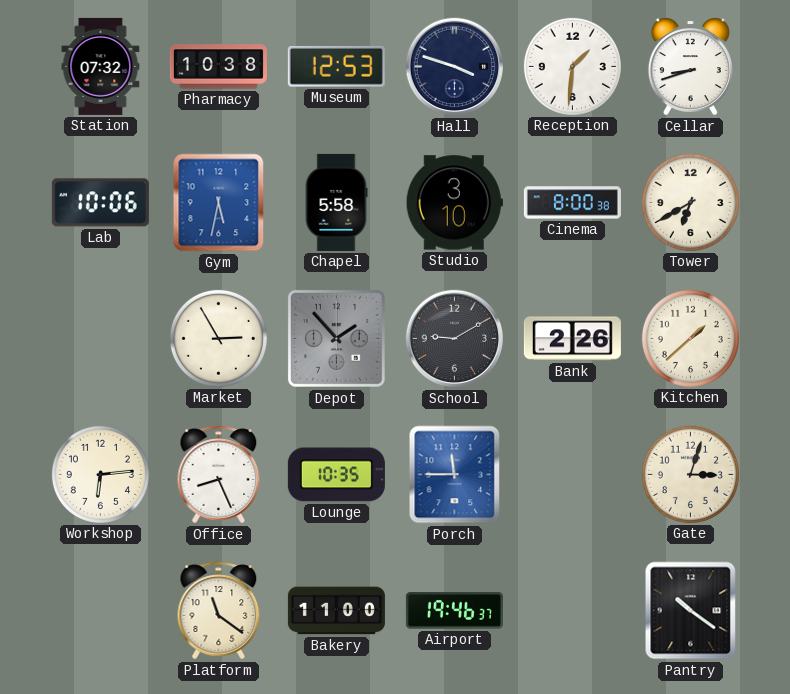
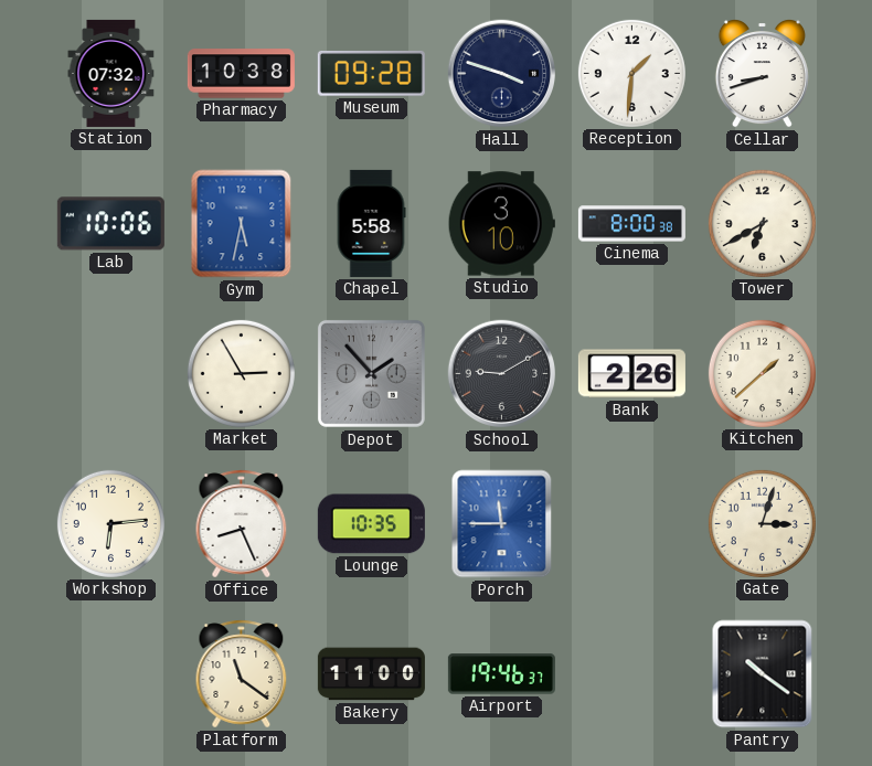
Museum: 12:53 -> 09:28
